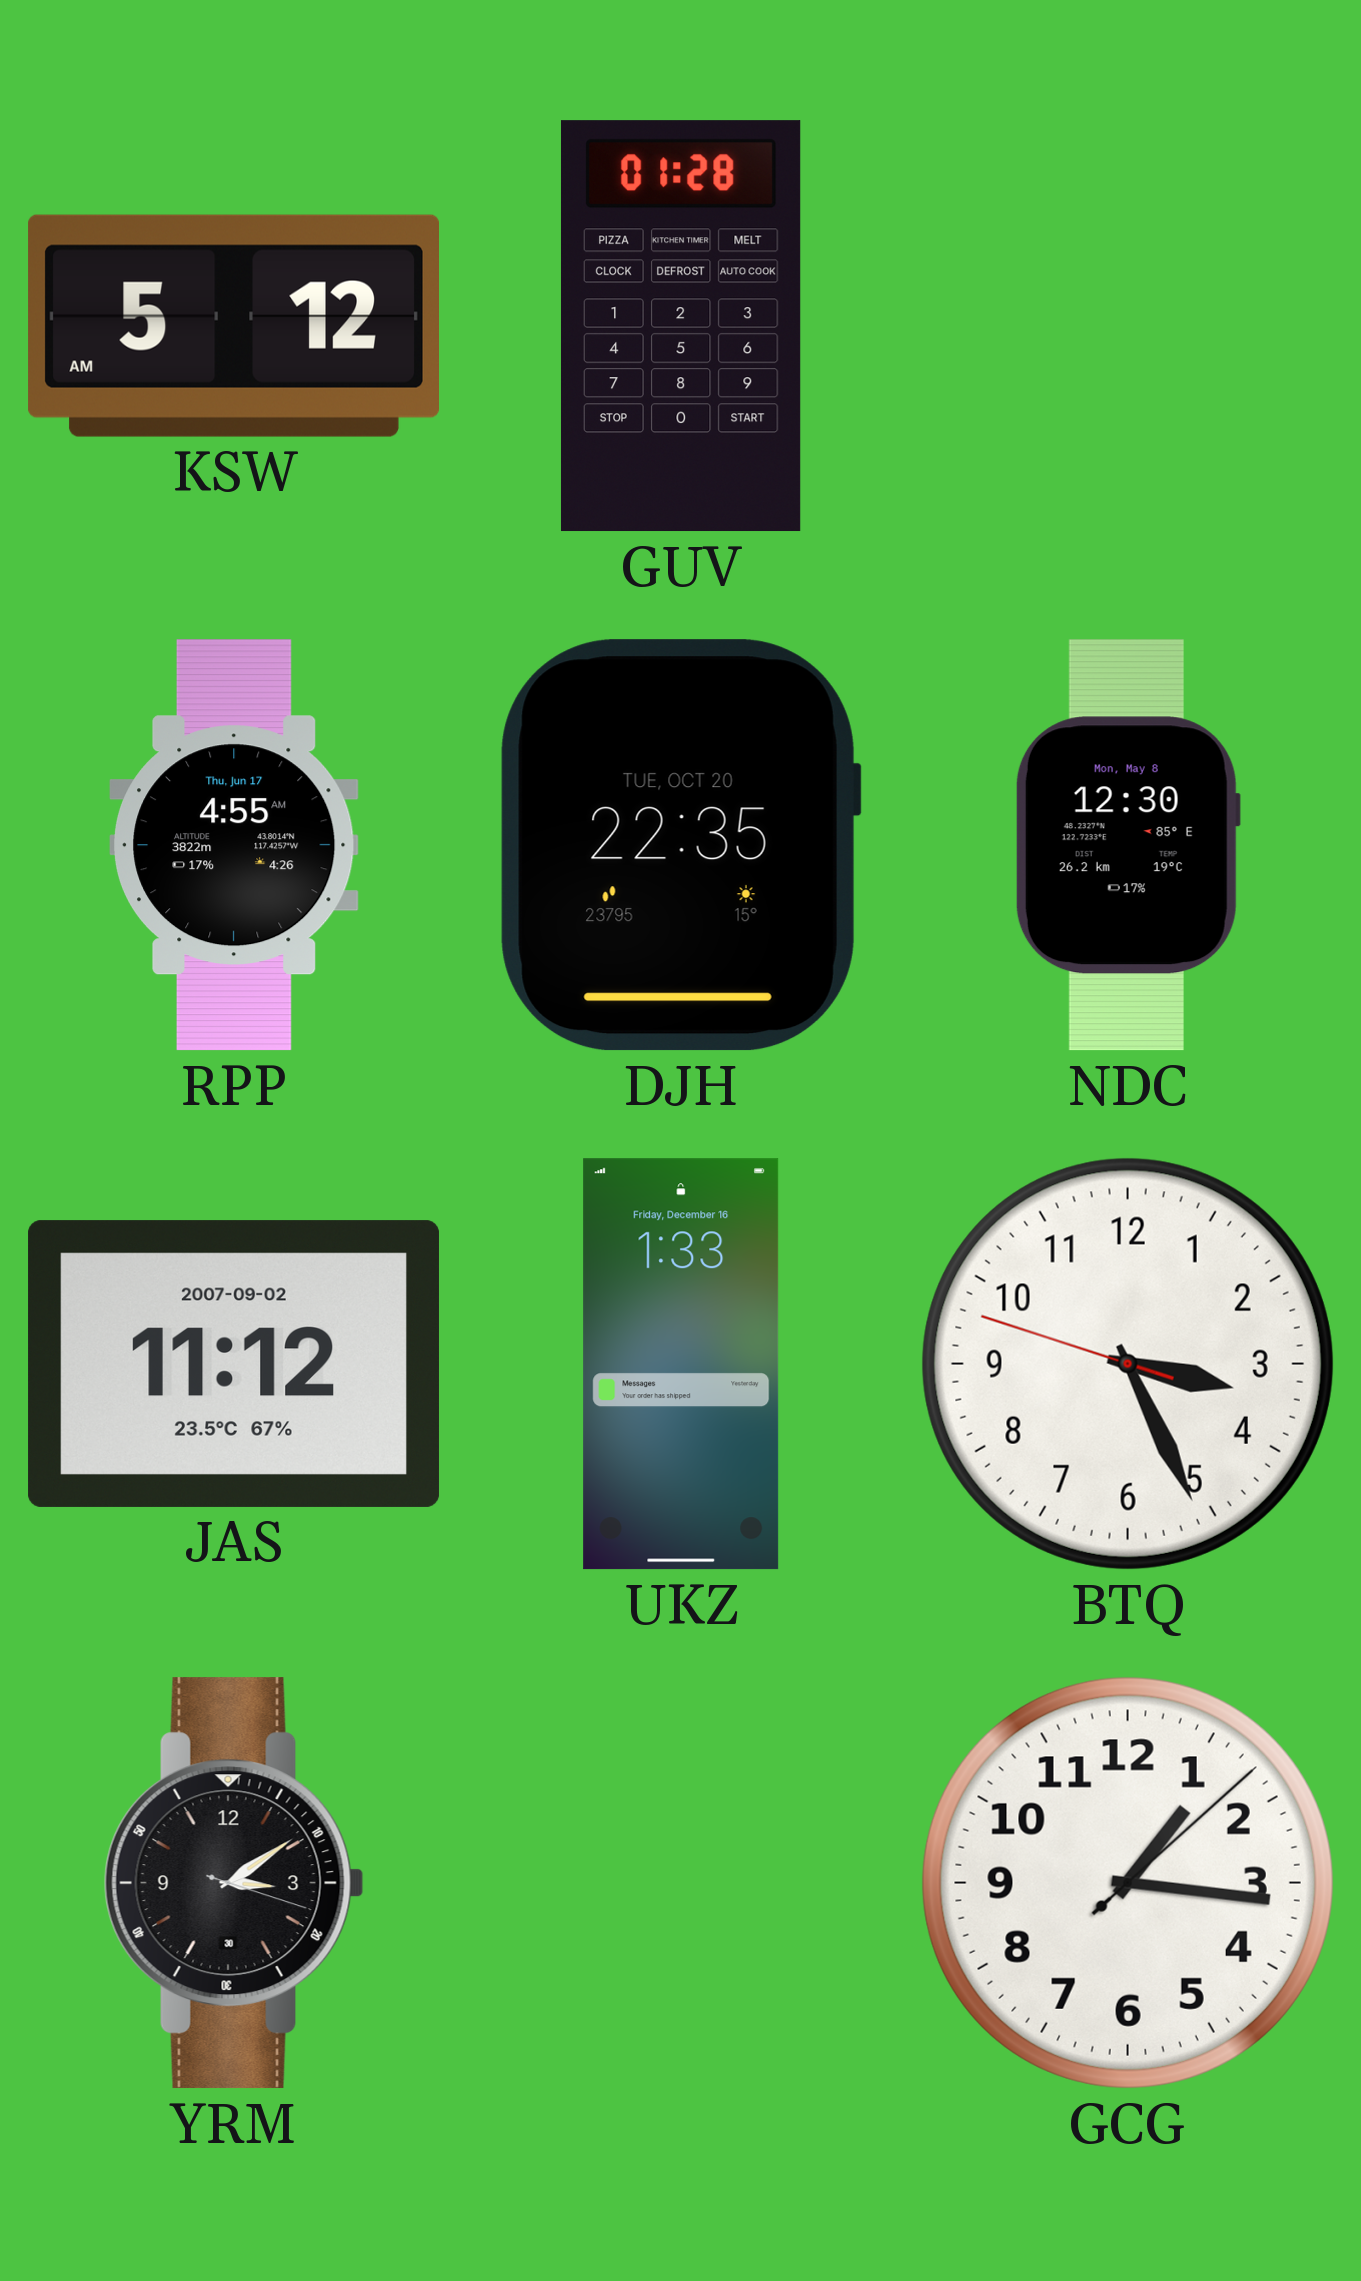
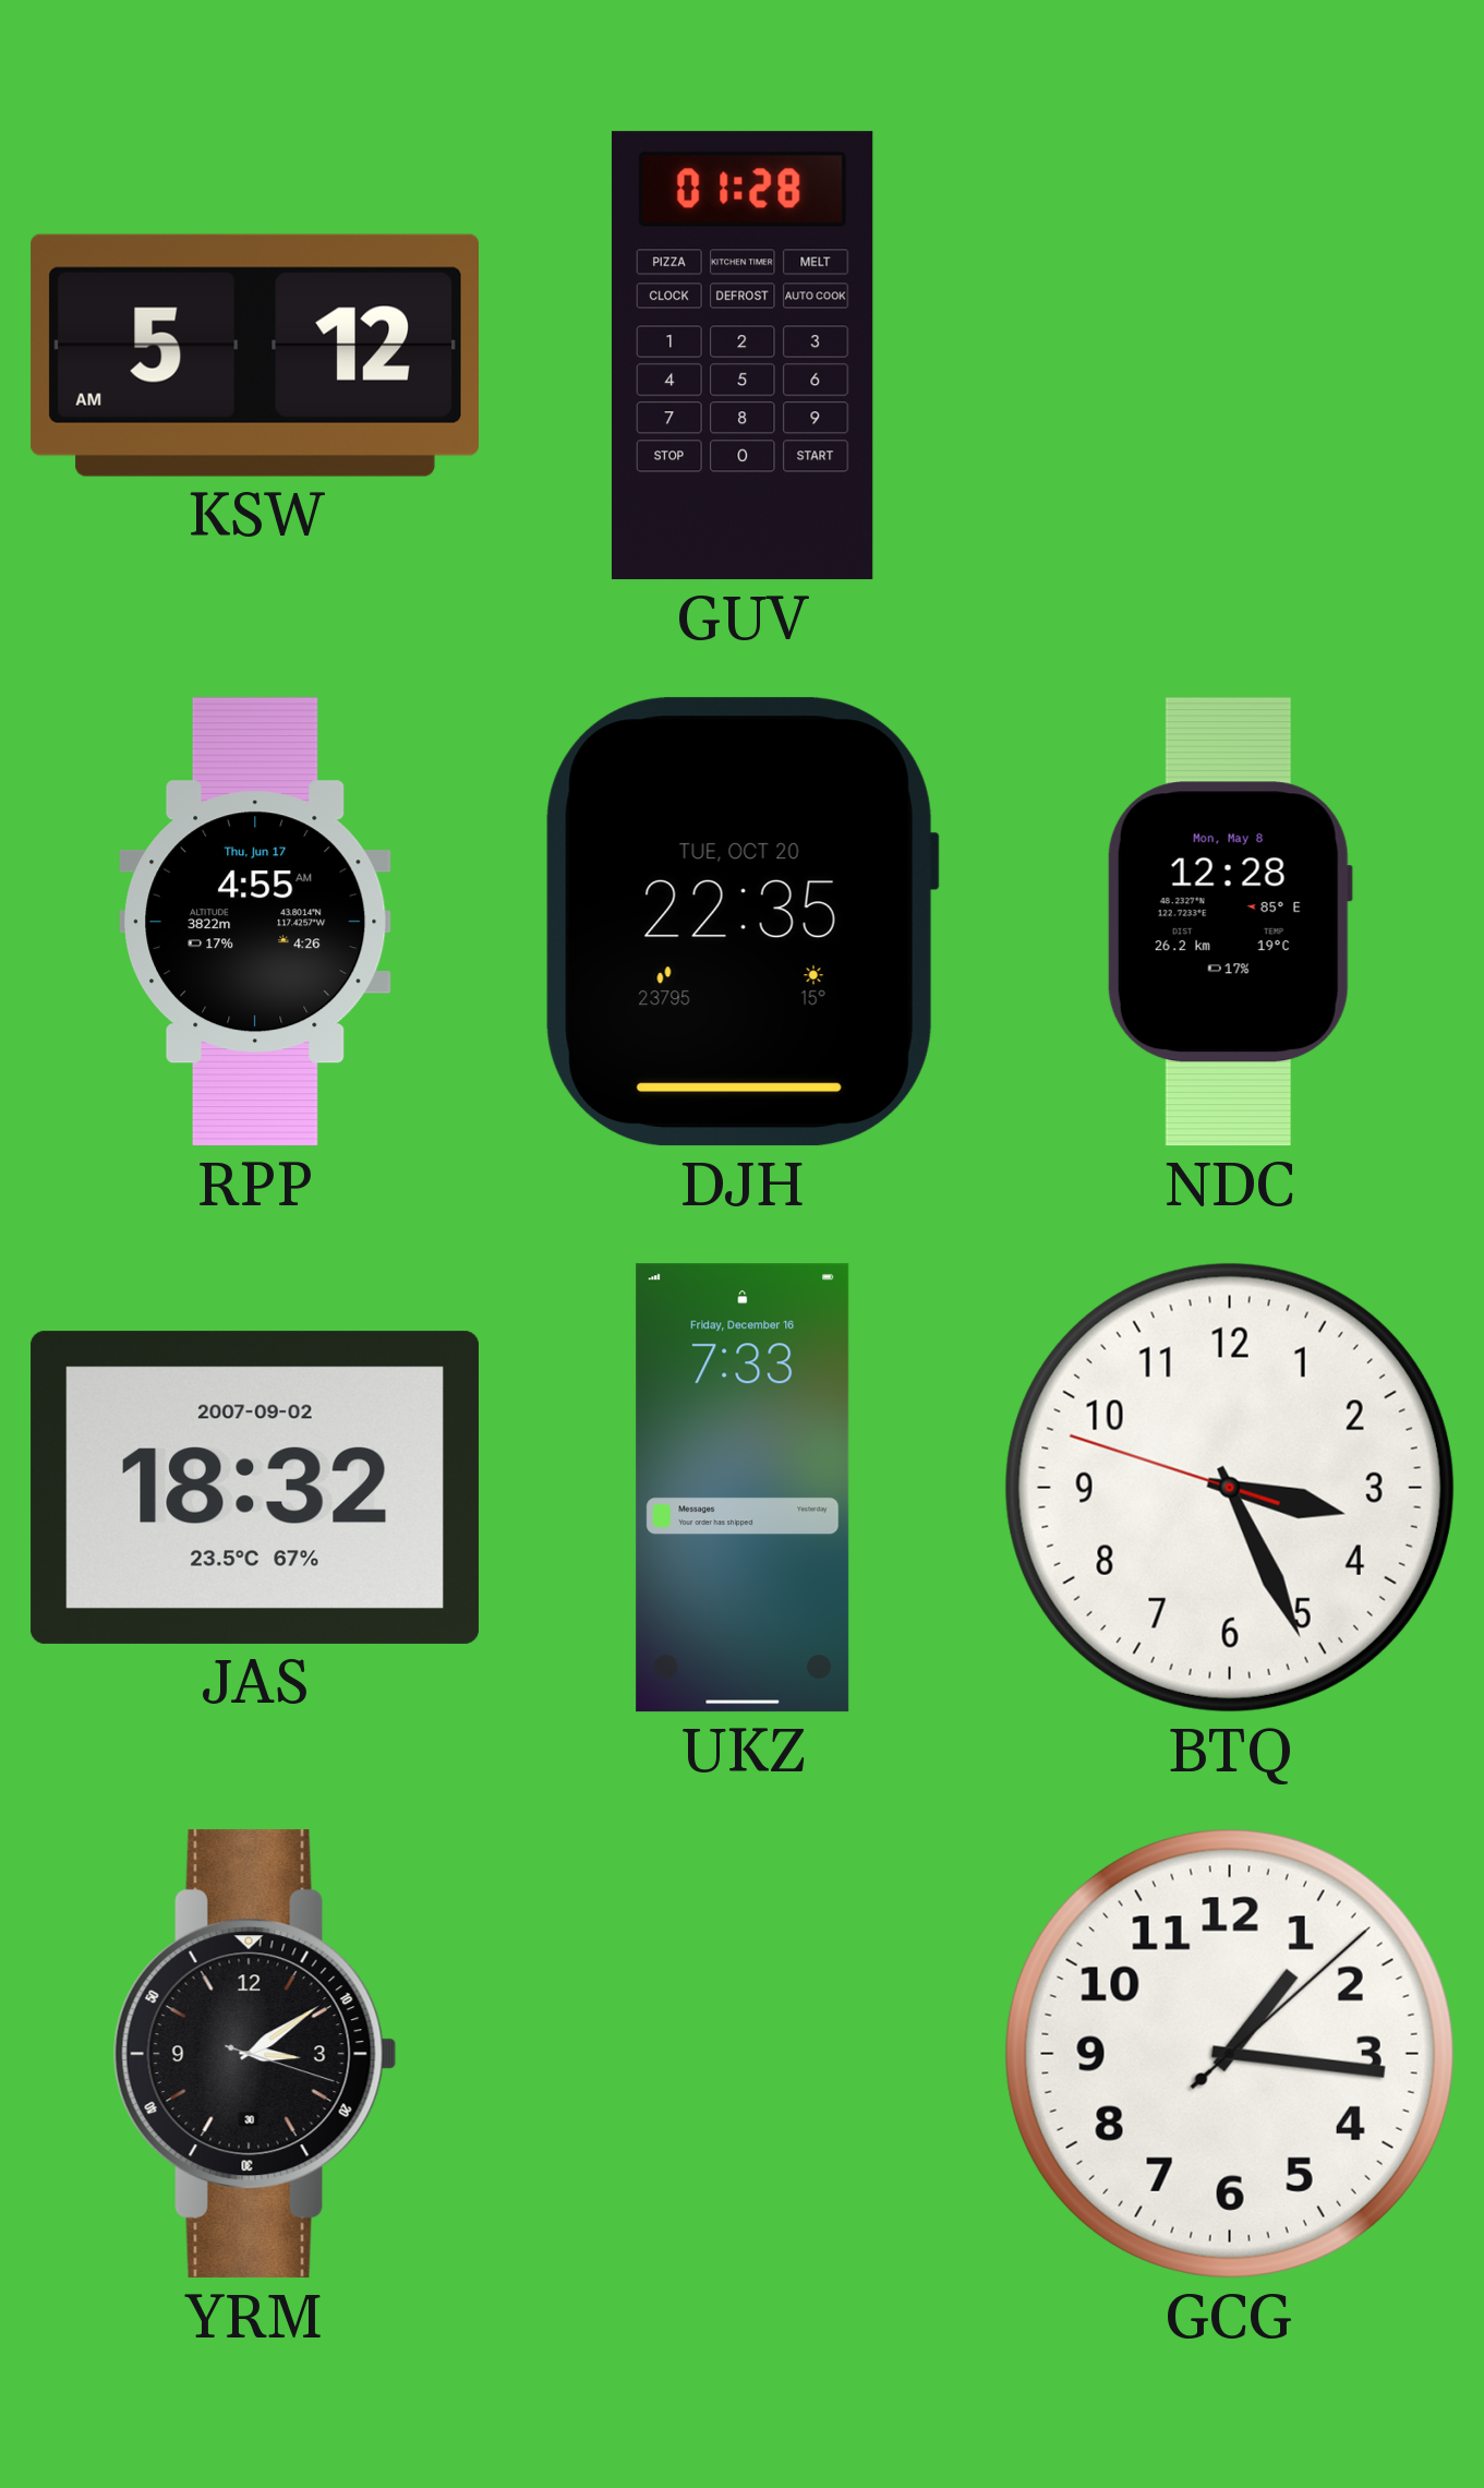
NDC: 12:30 -> 12:28
JAS: 11:12 -> 18:32
UKZ: 1:33 -> 7:33
